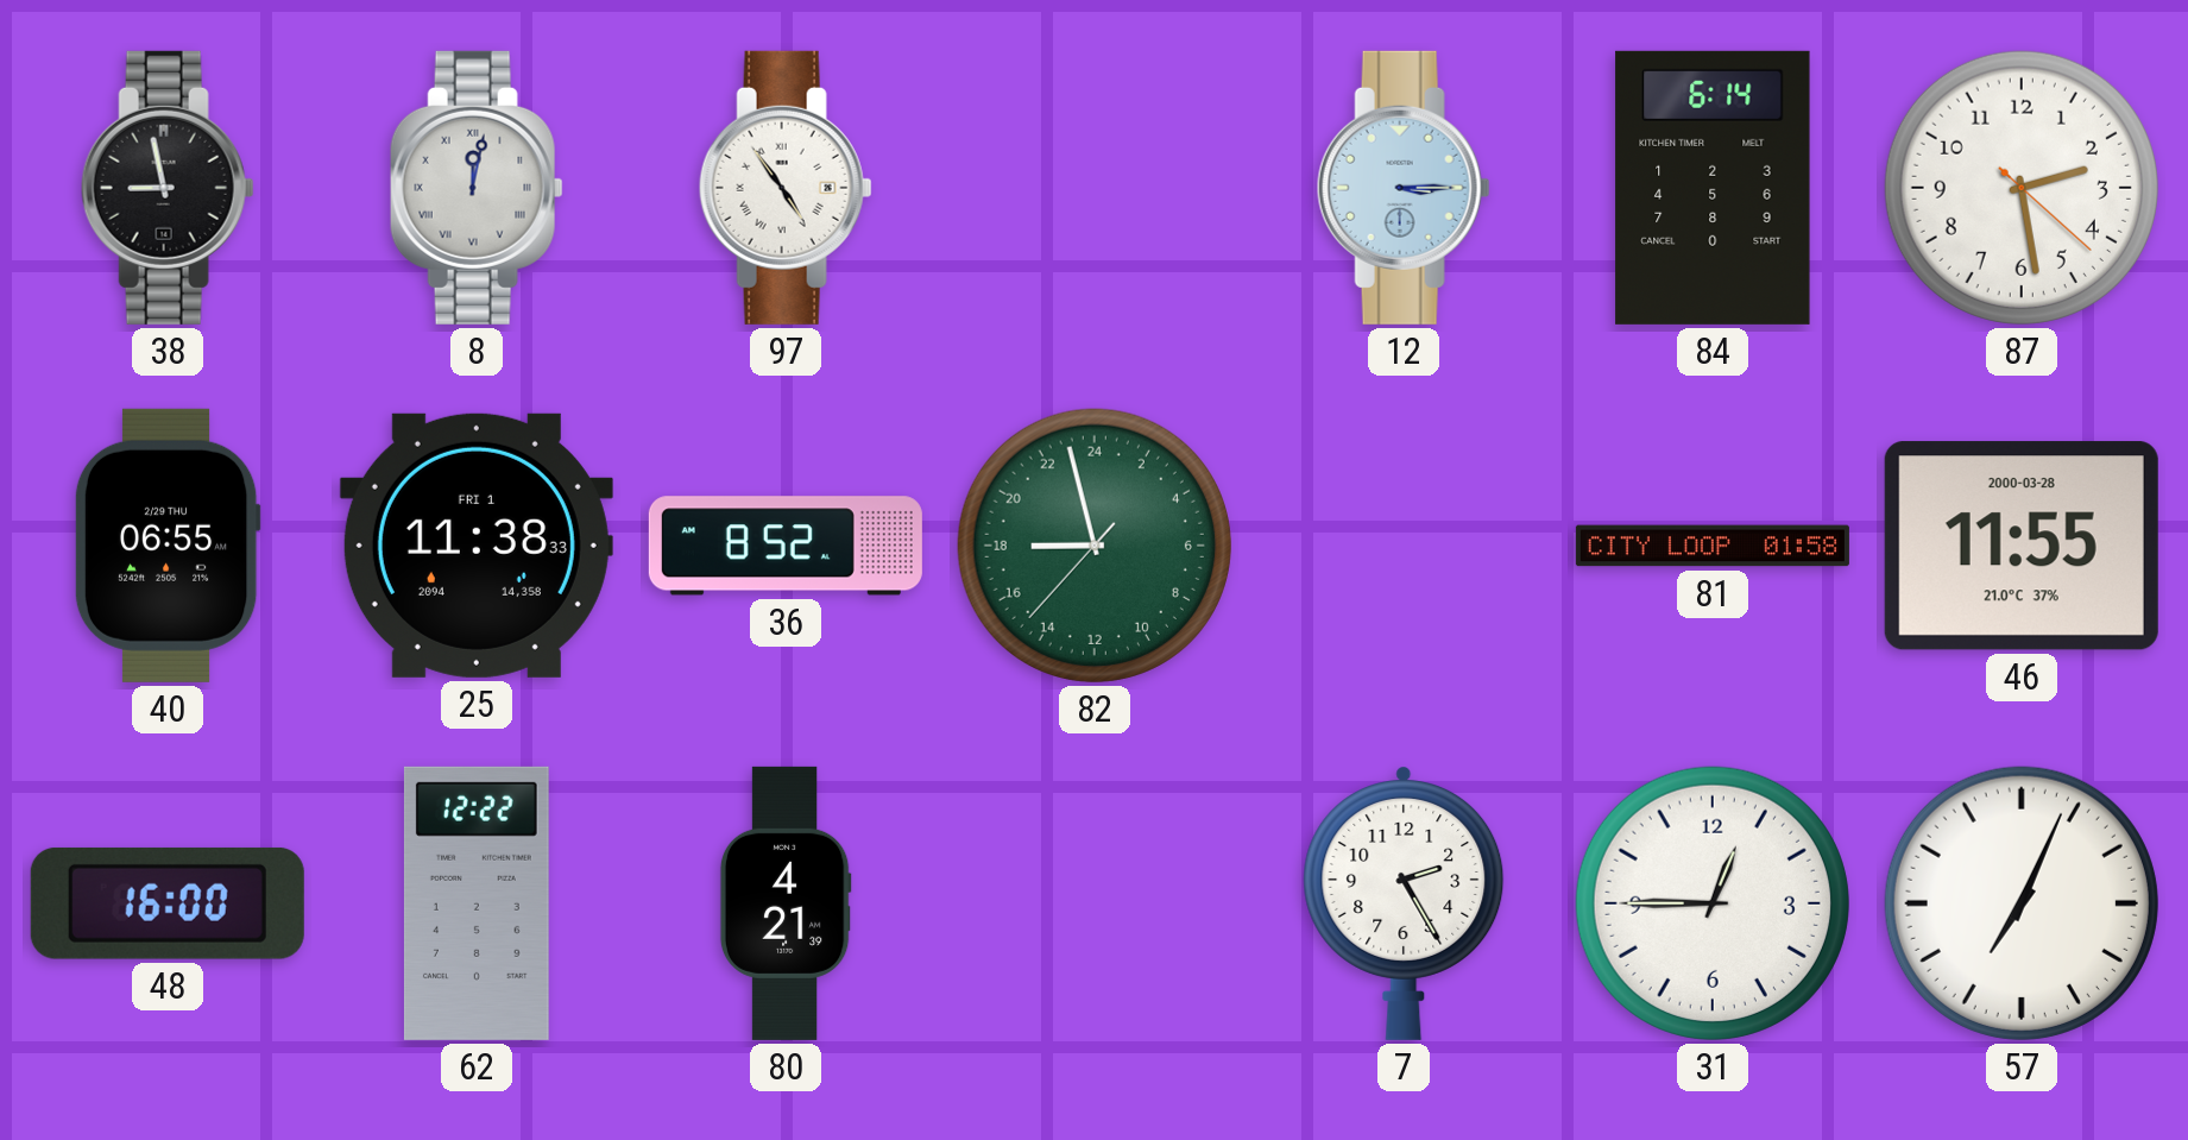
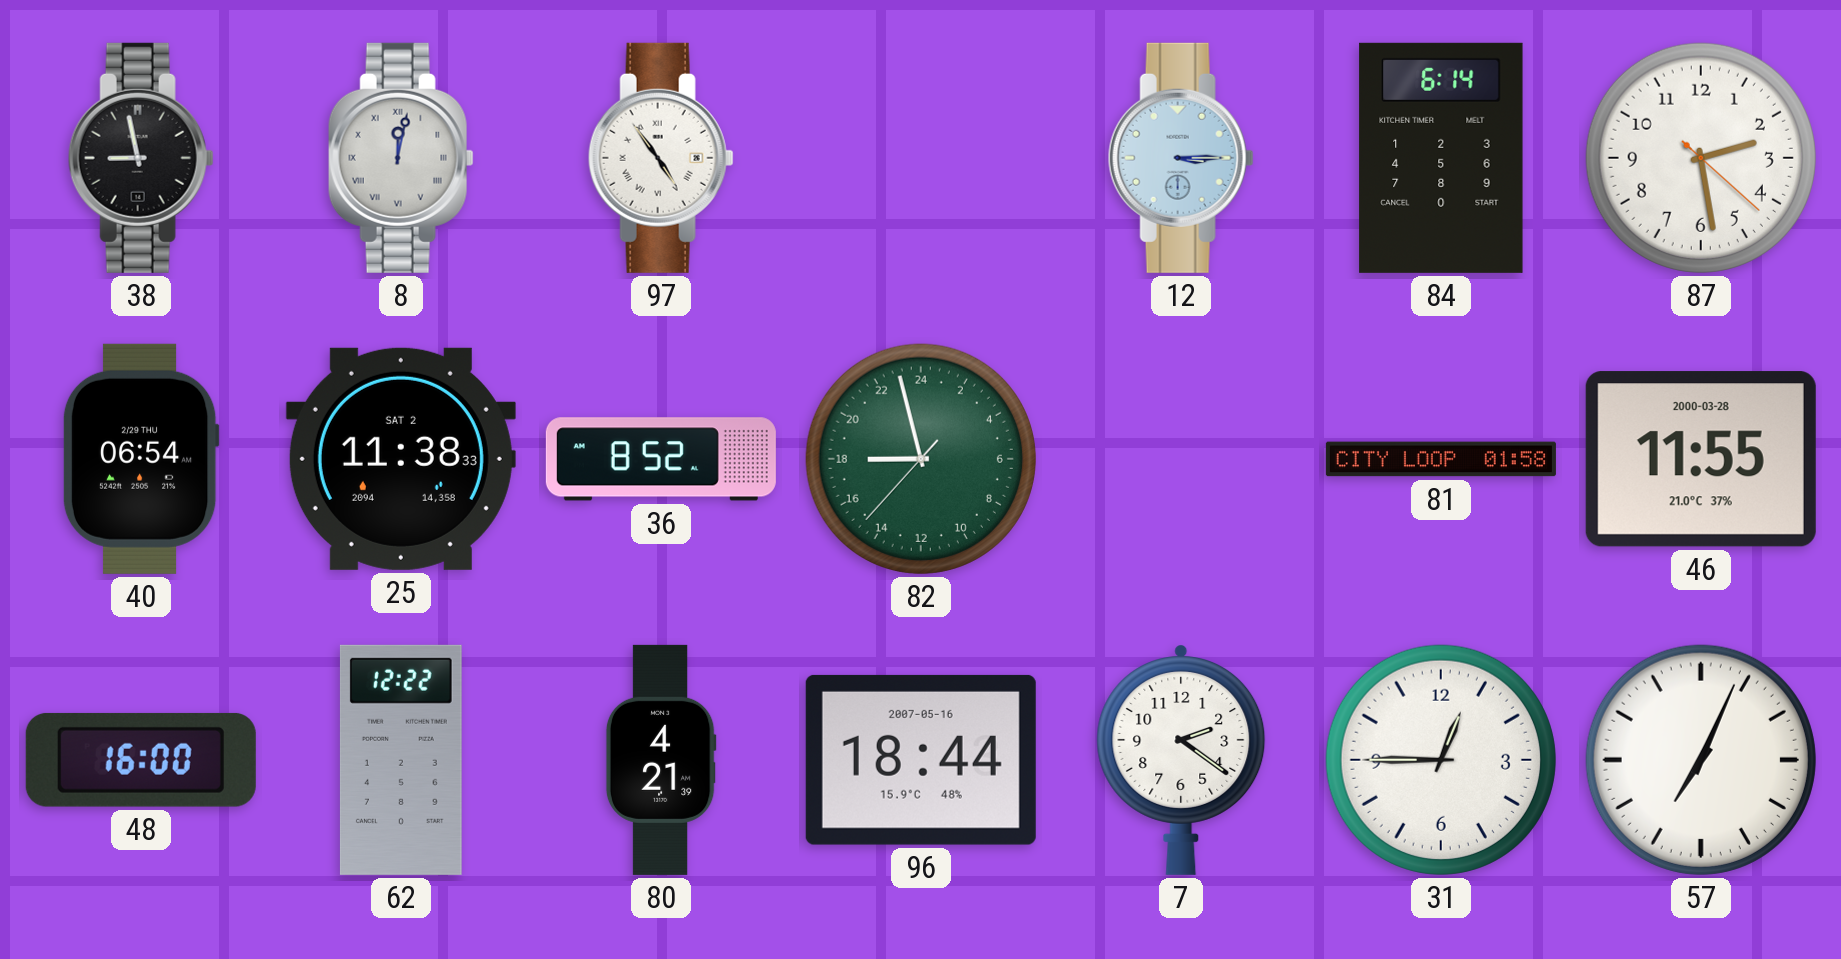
40: 06:55 -> 06:54
25 date: FRI 1 -> SAT 2
96: none -> 18:44
7: 2:25 -> 2:21
